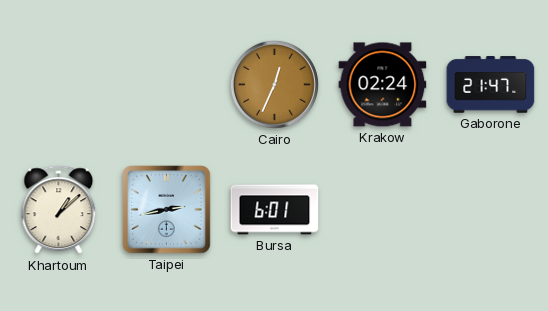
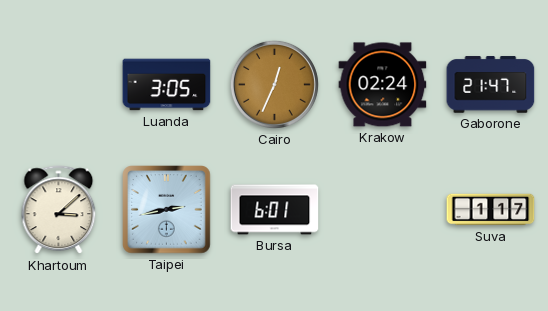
Luanda: none -> 3:05
Khartoum: 1:08 -> 3:08
Suva: none -> 1:17
